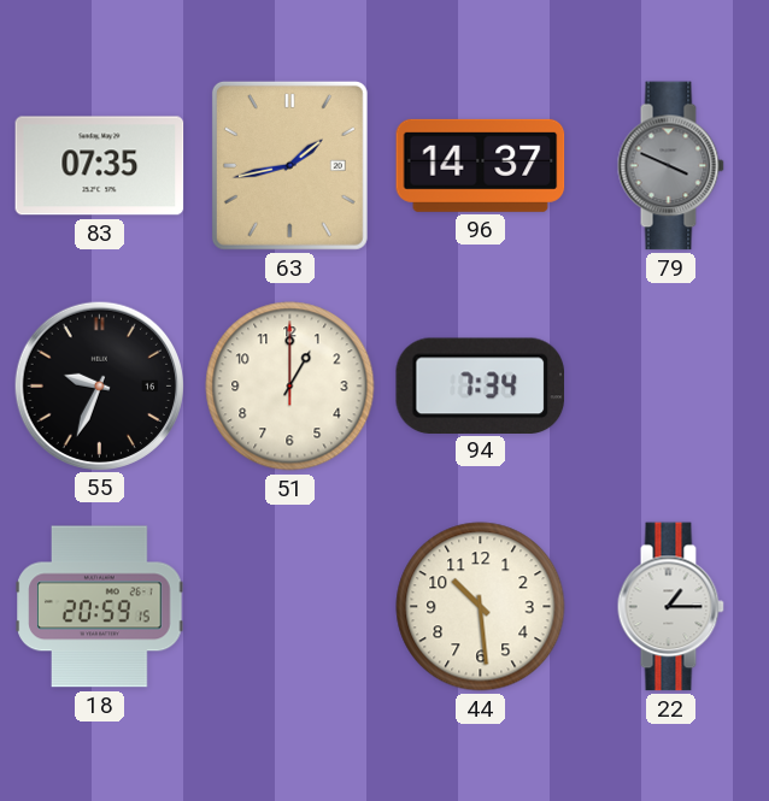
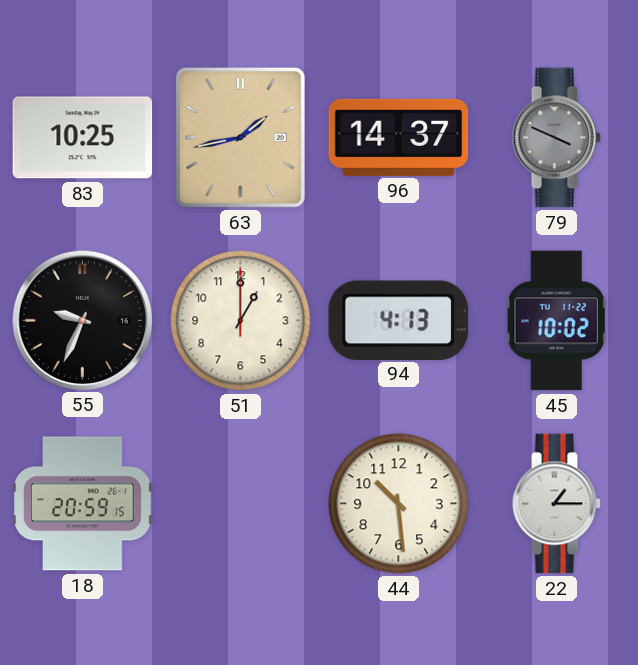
83: 07:35 -> 10:25
94: 7:34 -> 4:13
45: none -> 10:02
